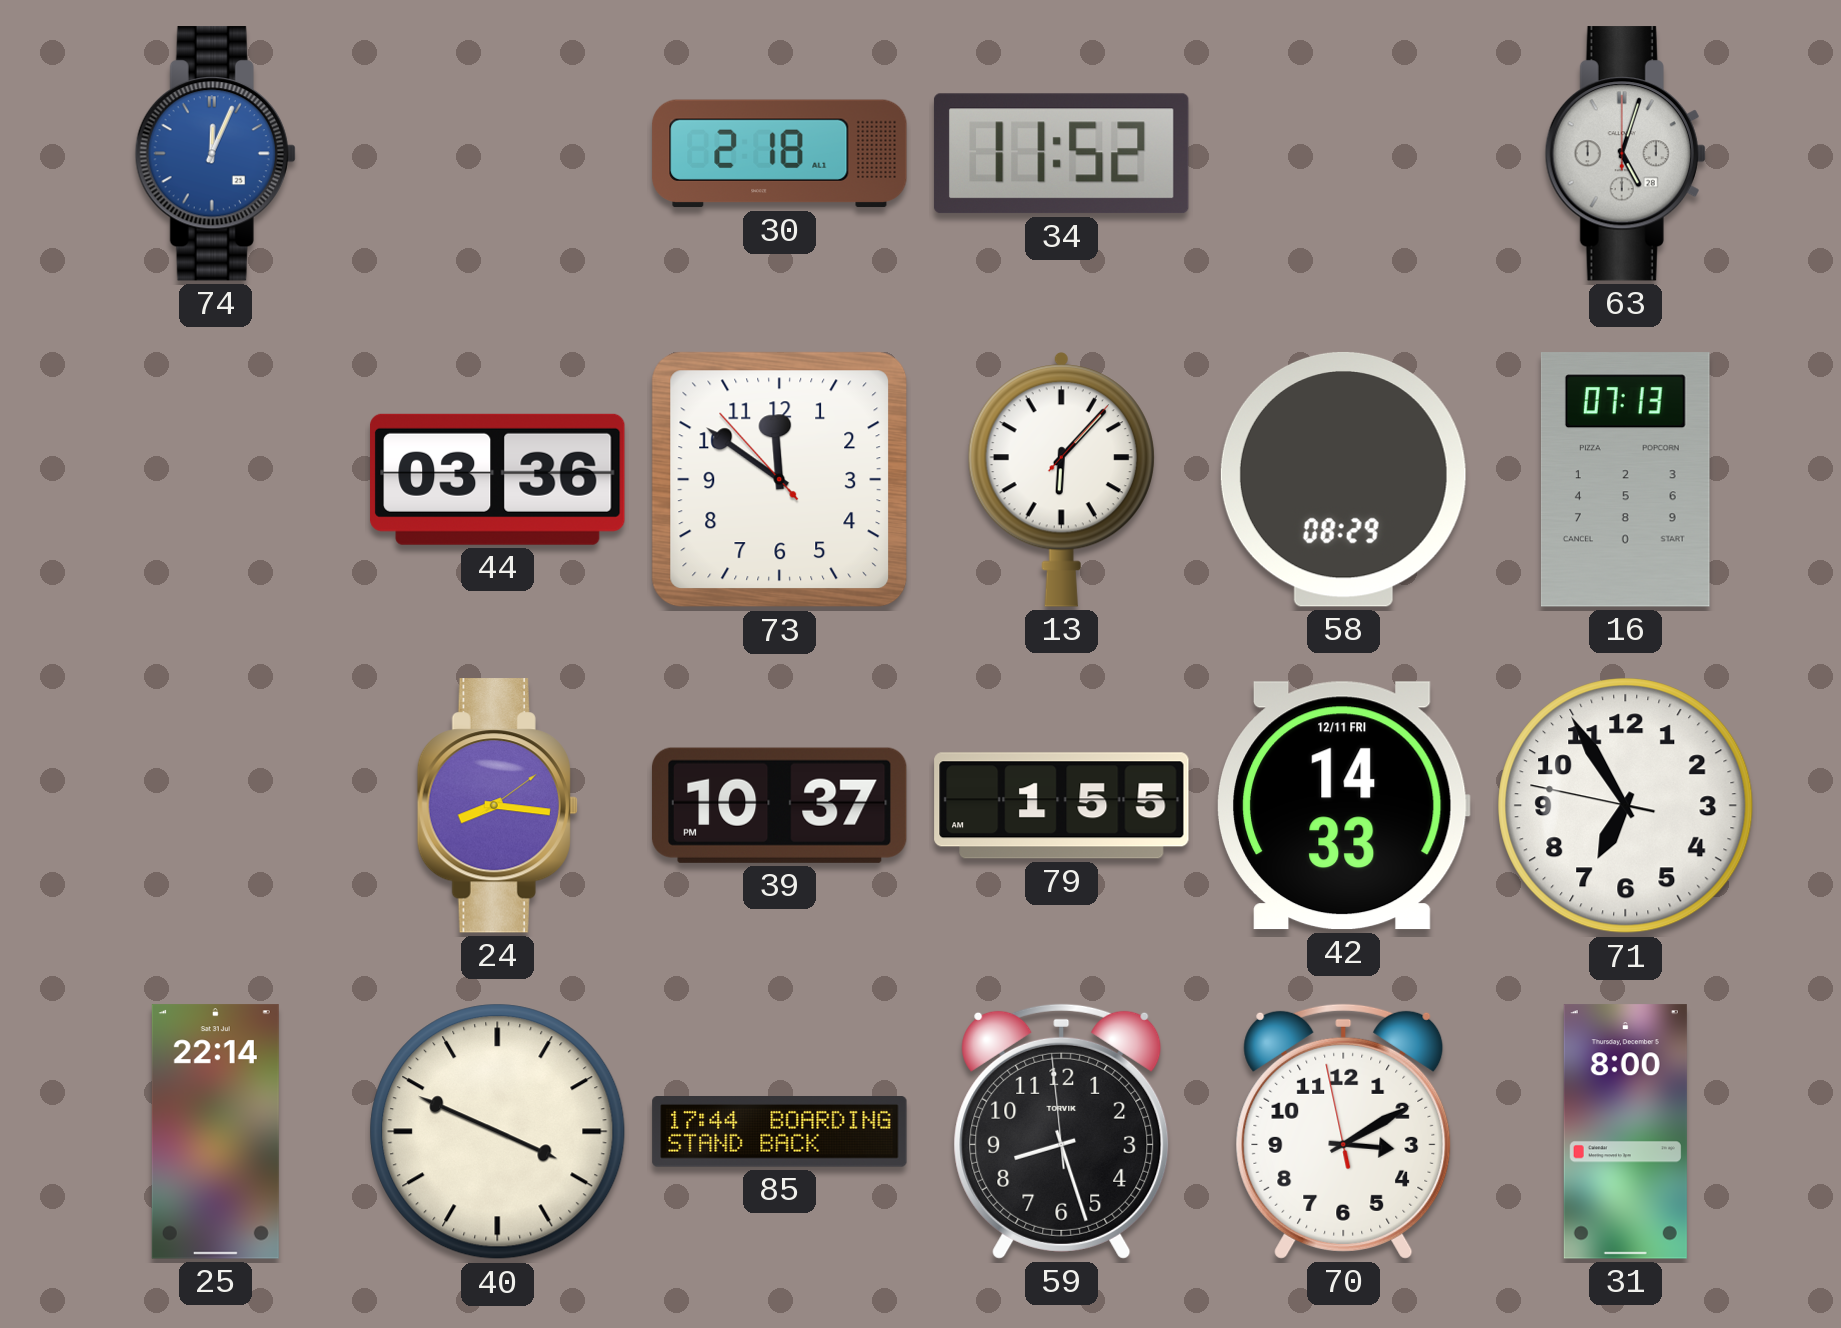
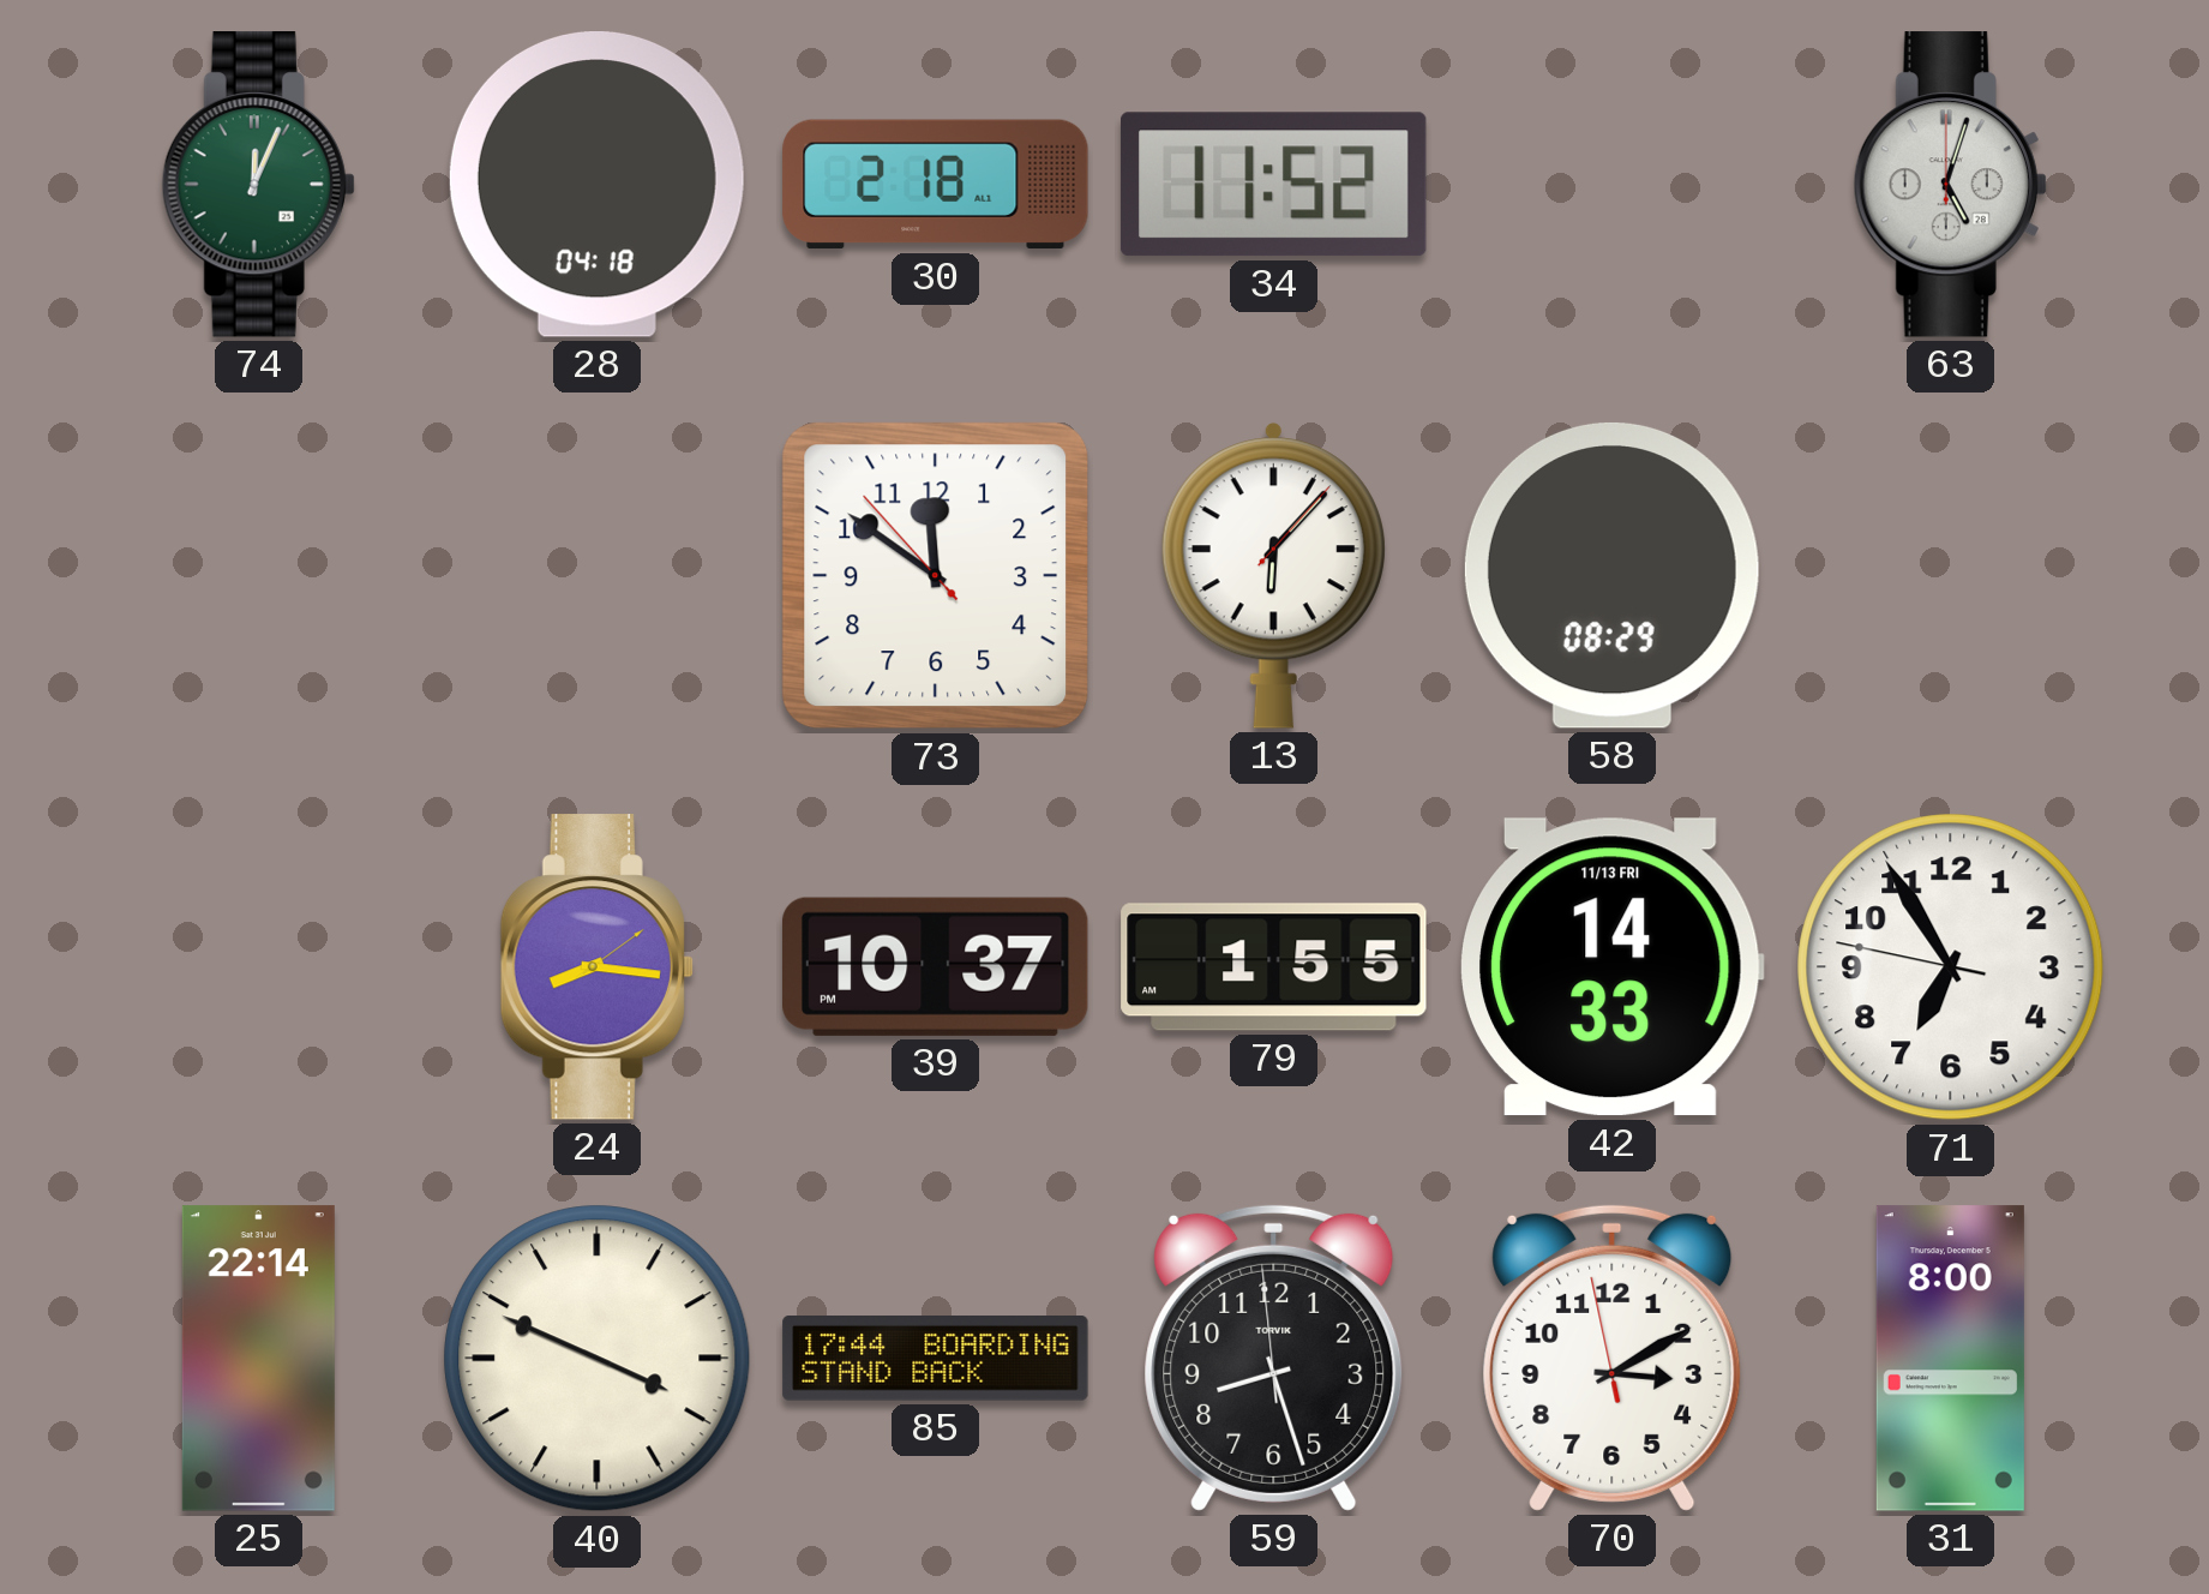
74 dial: blue -> green
28: none -> 04:18
44: 03:36 -> none
16: 07:13 -> none
42 date: 12/11 FRI -> 11/13 FRI
